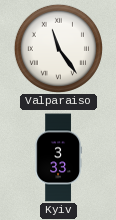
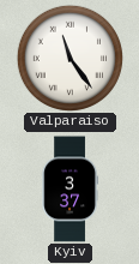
Kyiv: 3:33 -> 3:37
